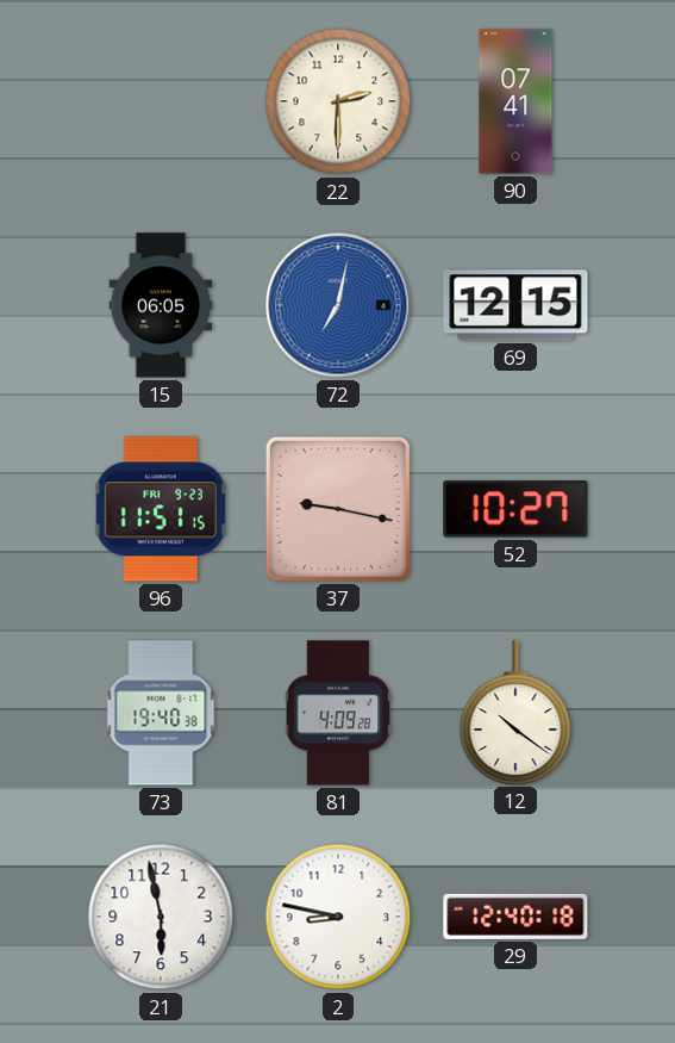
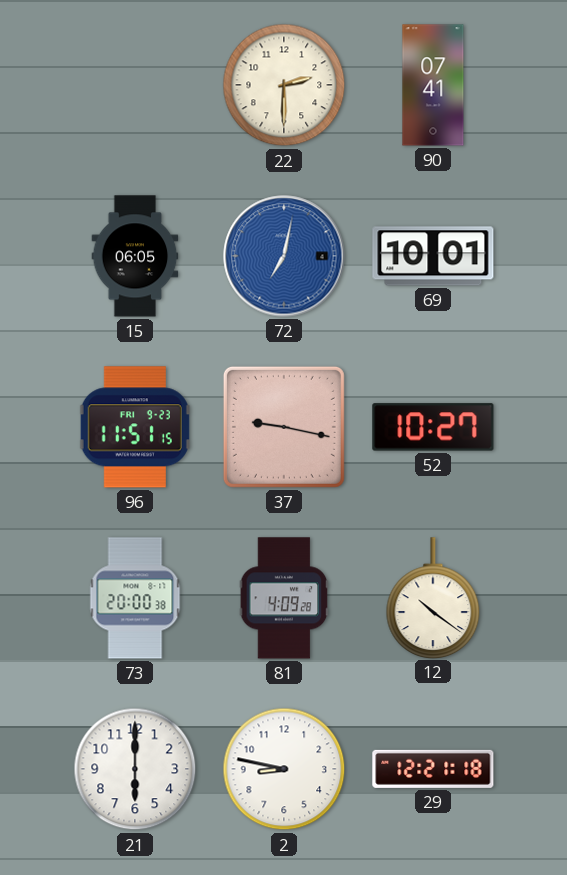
69: 12:15 -> 10:01
73: 19:40 -> 20:00
21: 5:58 -> 6:00
29: 12:40 -> 12:21
